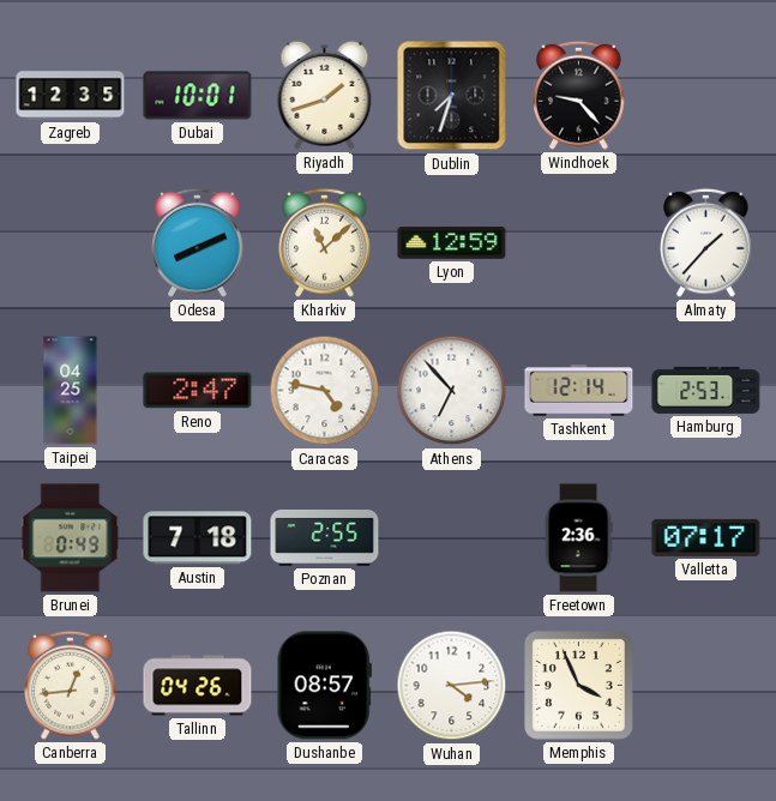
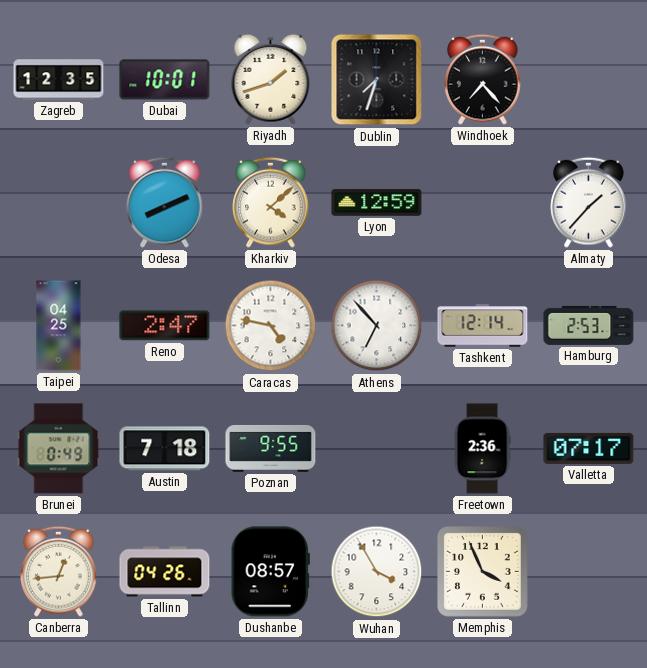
Windhoek: 9:23 -> 7:23
Kharkiv: 11:08 -> 4:08
Poznan: 2:55 -> 9:55
Wuhan: 4:14 -> 3:55
